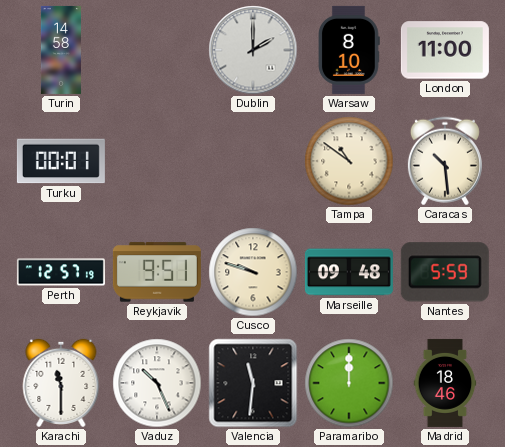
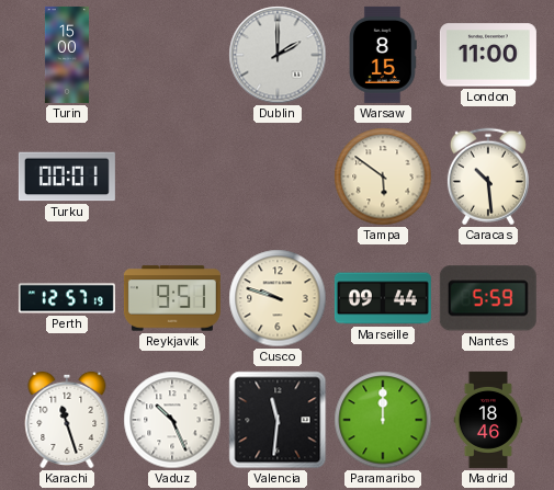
Turin: 14:58 -> 15:00
Warsaw: 8:10 -> 8:15
Tampa: 10:51 -> 5:51
Marseille: 09:48 -> 09:44
Karachi: 11:30 -> 11:27
